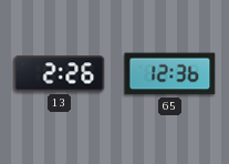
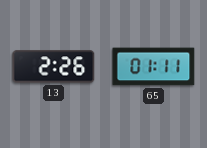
65: 12:36 -> 01:11
